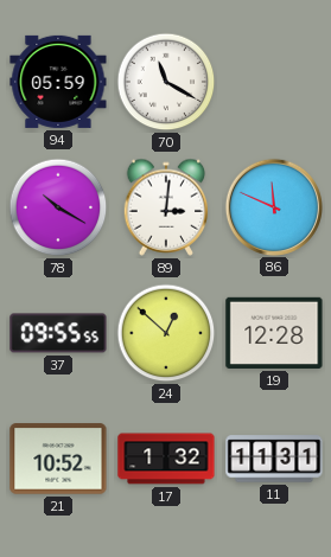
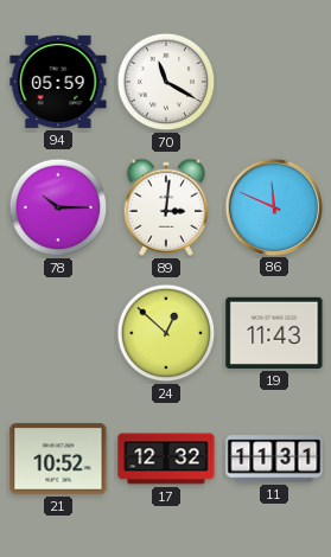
78: 10:20 -> 10:15
37: 09:55 -> none
19: 12:28 -> 11:43
17: 1:32 -> 12:32
